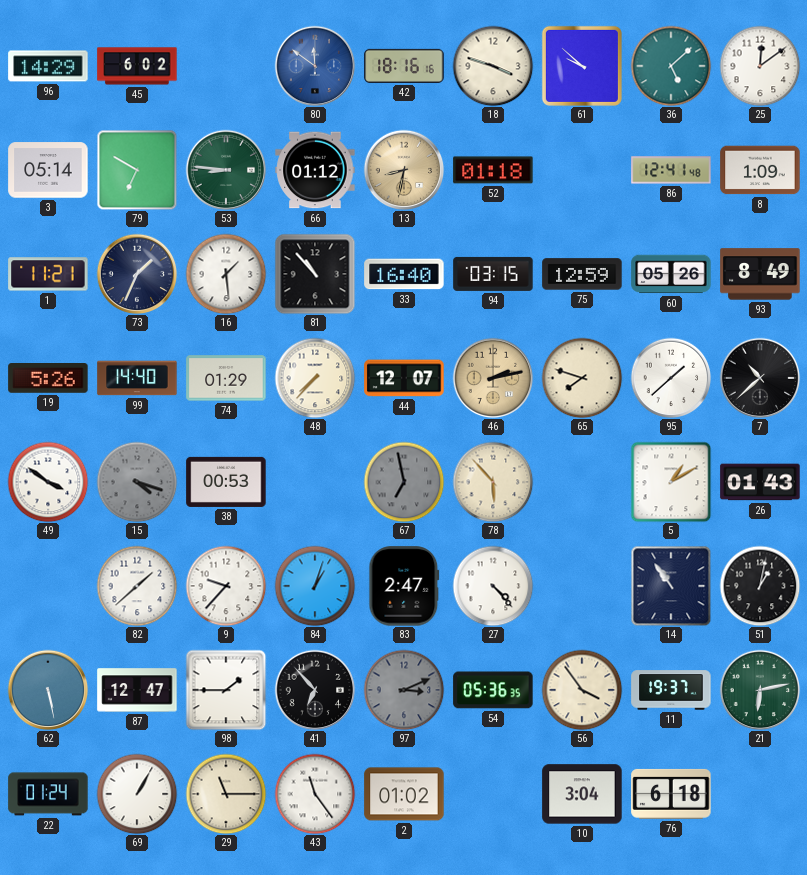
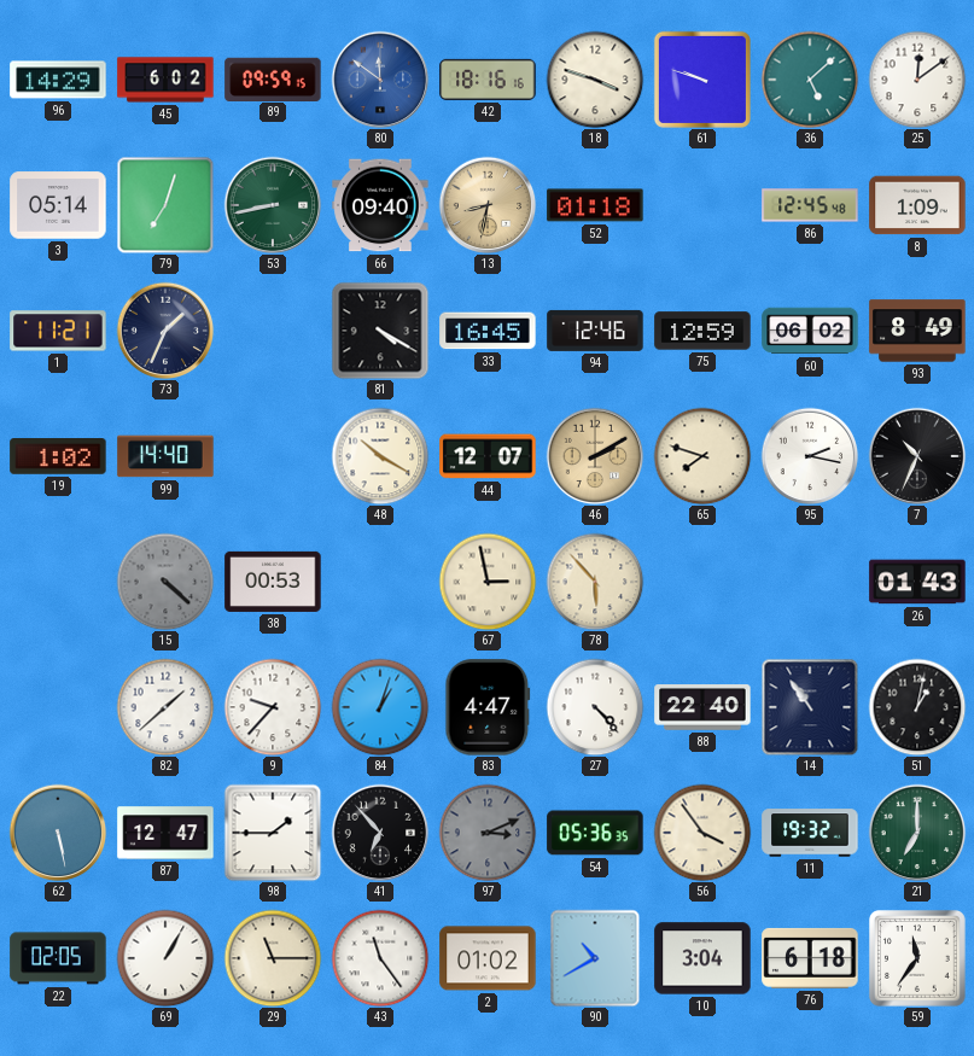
89: none -> 09:59
61: 9:52 -> 9:48
79: 6:50 -> 7:03
53: 8:46 -> 8:43
66: 01:12 -> 09:40
86: 12:41 -> 12:45
16: 1:29 -> none
81: 10:53 -> 4:20
33: 16:40 -> 16:45
94: 03:15 -> 12:46
60: 05:26 -> 06:02
19: 5:26 -> 1:02
74: 01:29 -> none
48: 7:37 -> 10:20
46: 2:13 -> 2:10
95: 1:38 -> 2:17
7: 10:38 -> 10:34
49: 3:51 -> none
15: 4:18 -> 4:22
67: 6:58 -> 2:58
67 dial: grey -> cream
5: 1:10 -> none
83: 2:47 -> 4:47
88: none -> 22:40
11: 19:37 -> 19:32
21: 6:13 -> 7:00
22: 01:24 -> 02:05
90: none -> 10:40
59: none -> 11:36
